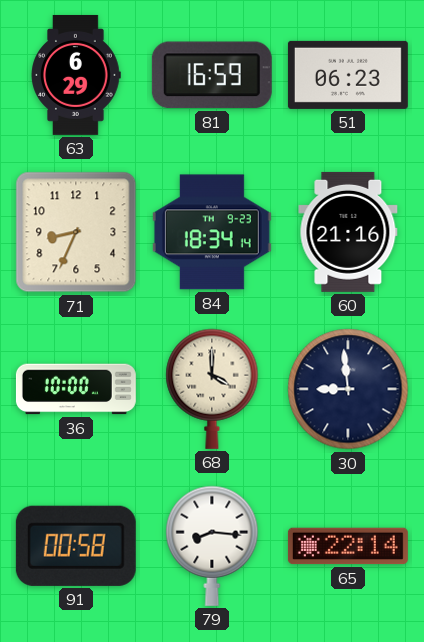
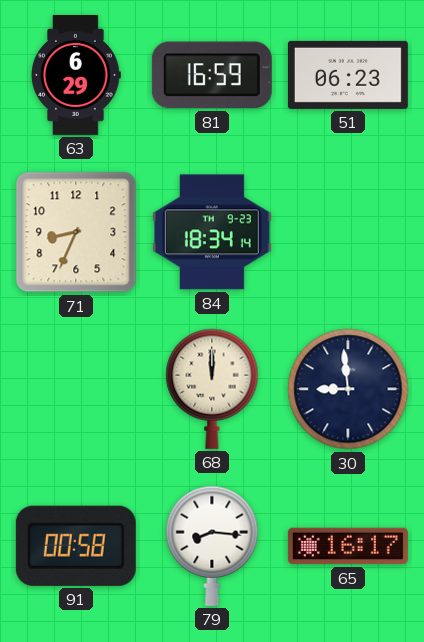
60: 21:16 -> none
36: 10:00 -> none
68: 4:00 -> 12:00
65: 22:14 -> 16:17
